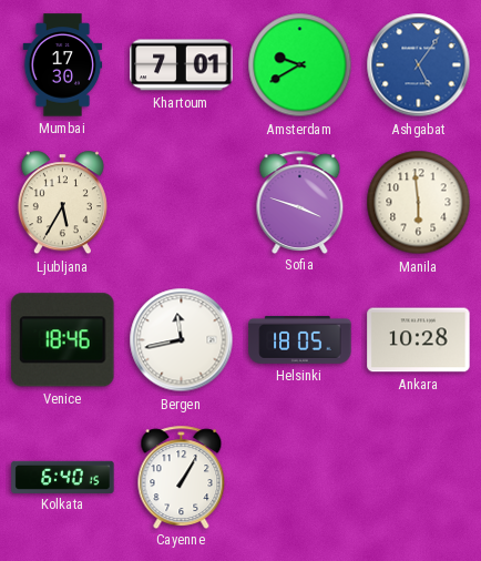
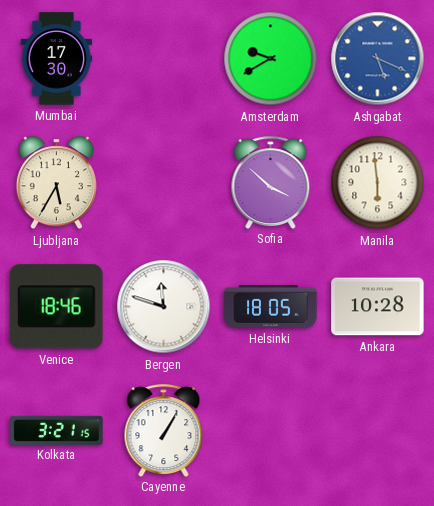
Khartoum: 7:01 -> none
Ashgabat: 5:06 -> 5:19
Sofia: 3:48 -> 3:52
Bergen: 11:43 -> 11:48
Kolkata: 6:40 -> 3:21
